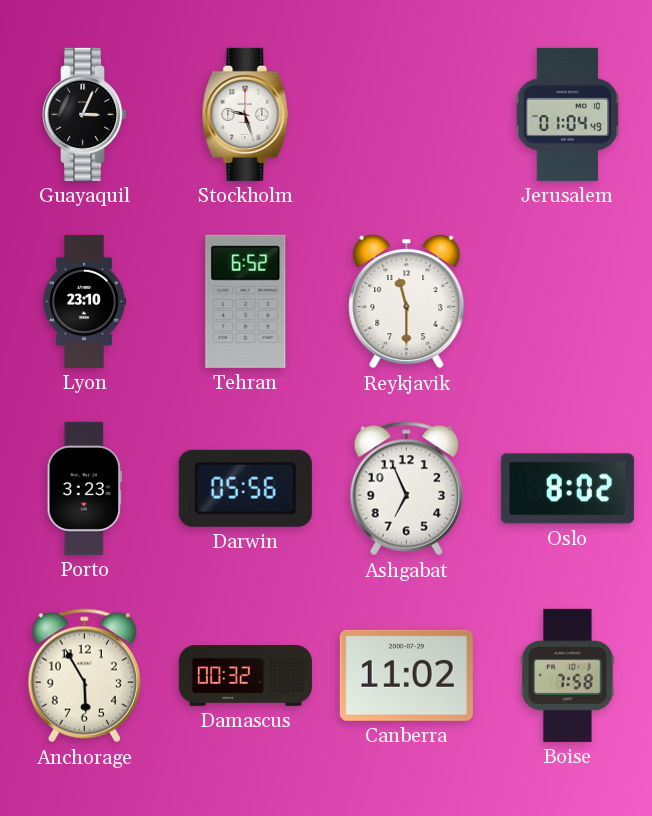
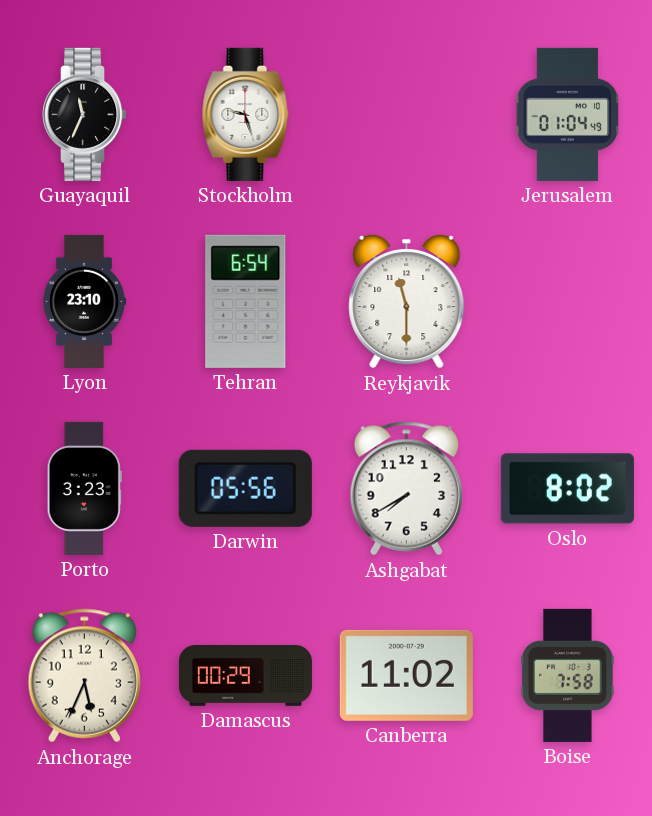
Guayaquil: 3:04 -> 11:34
Tehran: 6:52 -> 6:54
Ashgabat: 6:56 -> 7:40
Anchorage: 5:55 -> 5:34
Damascus: 00:32 -> 00:29
